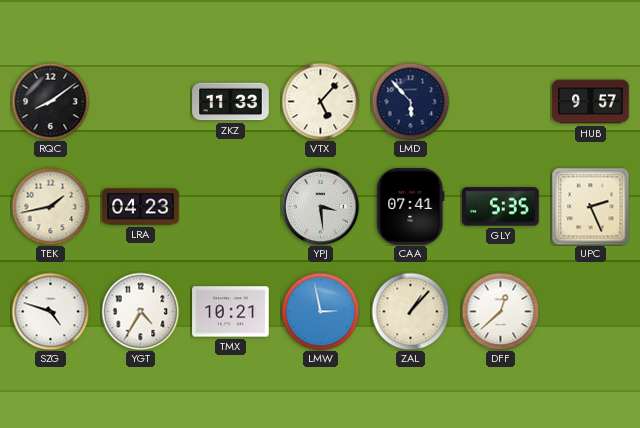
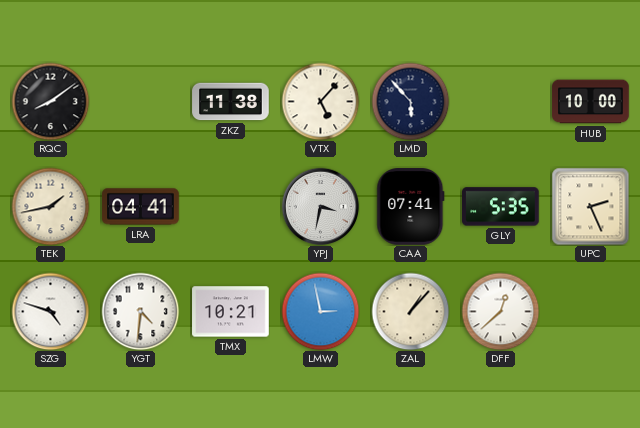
ZKZ: 11:33 -> 11:38
HUB: 9:57 -> 10:00
LRA: 04:23 -> 04:41
YPJ: 3:29 -> 3:32
YGT: 4:35 -> 4:31
